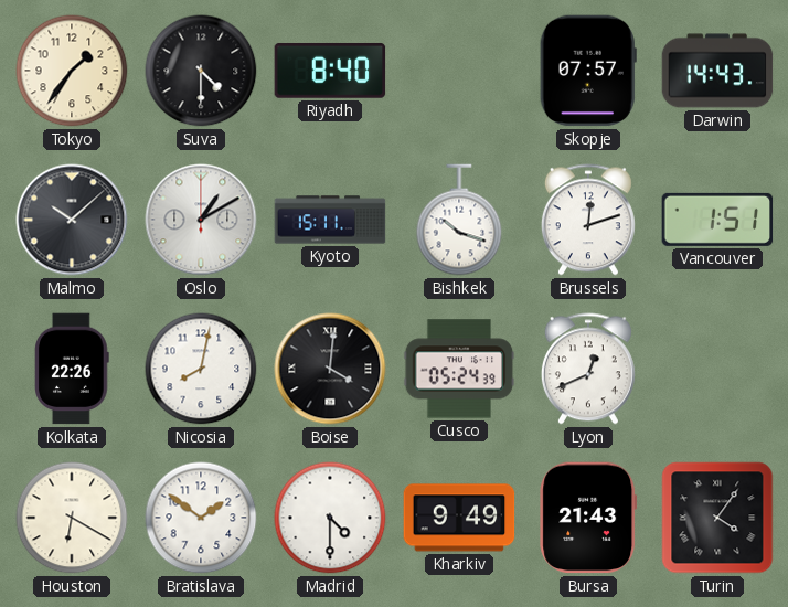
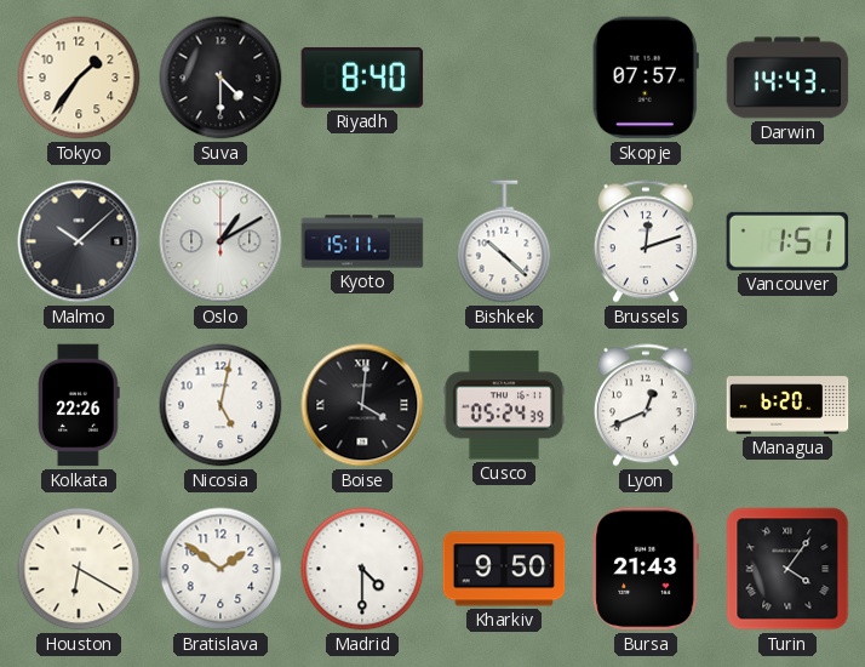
Bishkek: 10:18 -> 10:22
Nicosia: 8:02 -> 5:02
Managua: none -> 6:20
Kharkiv: 9:49 -> 9:50
